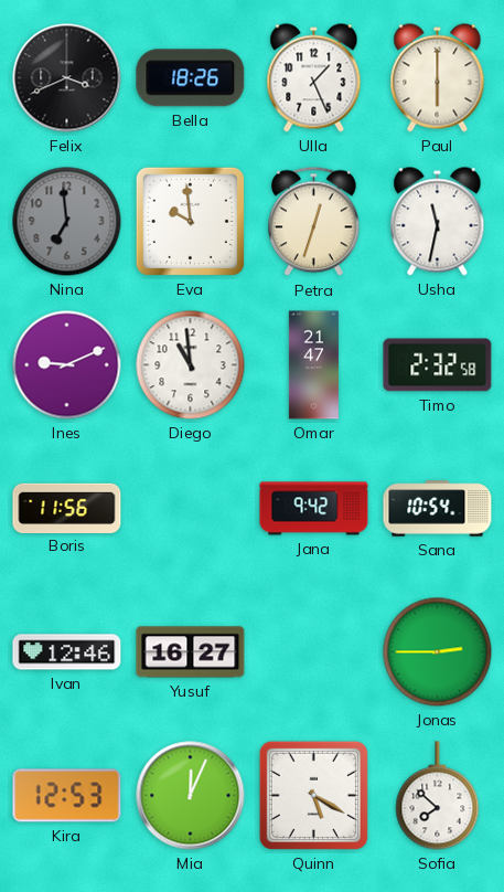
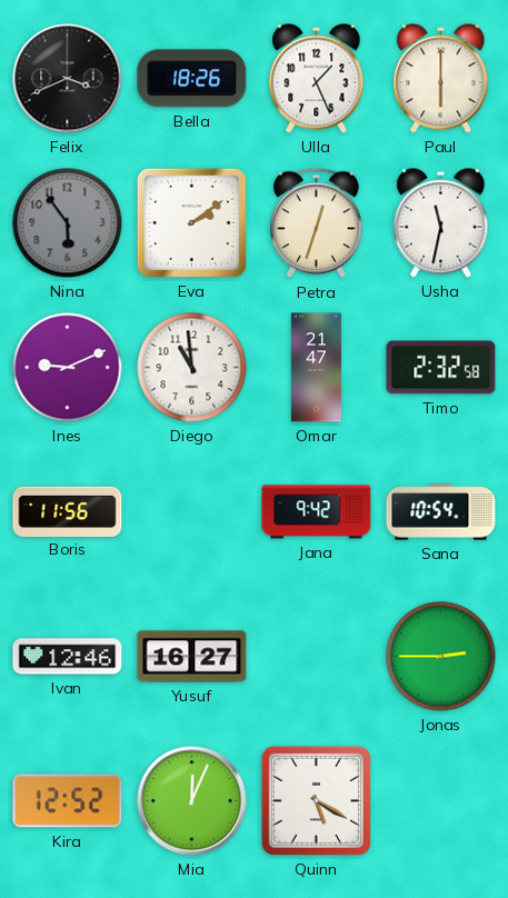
Nina: 6:59 -> 5:54
Eva: 9:59 -> 2:09
Kira: 12:53 -> 12:52
Sofia: 7:52 -> none
